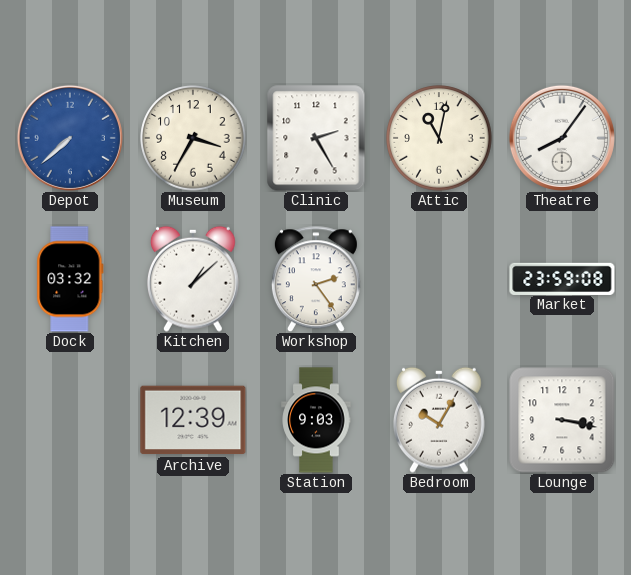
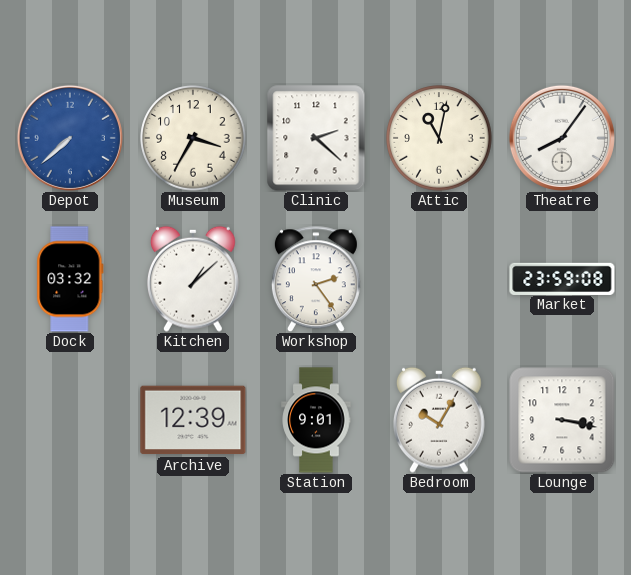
Clinic: 2:25 -> 2:22
Station: 9:03 -> 9:01
